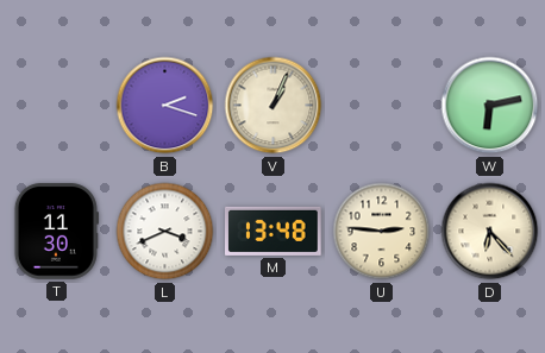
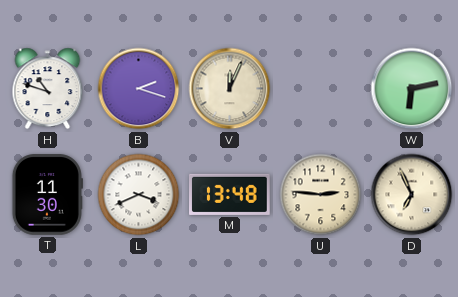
H: none -> 10:48
V: 1:04 -> 12:04
D: 6:23 -> 6:56
